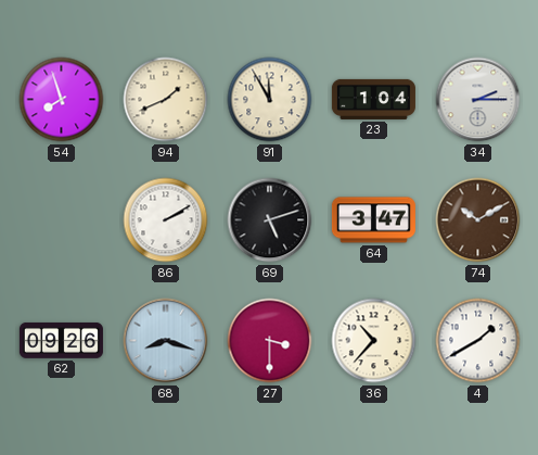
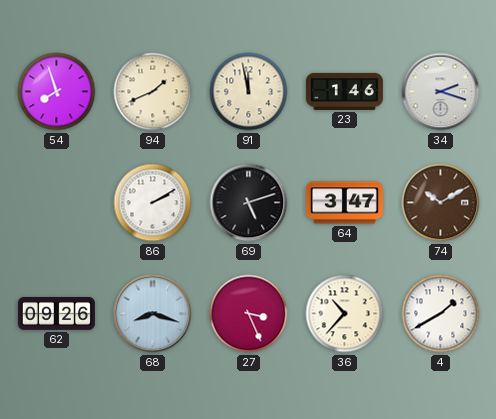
91: 11:55 -> 11:58
23: 1:04 -> 1:46
34: 2:15 -> 2:18
27: 3:30 -> 3:26
